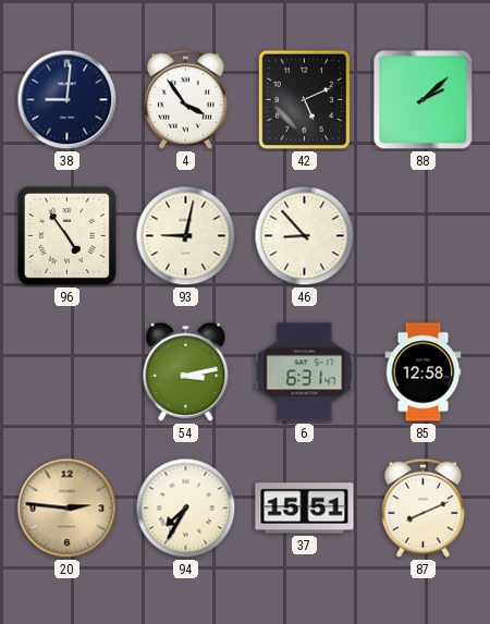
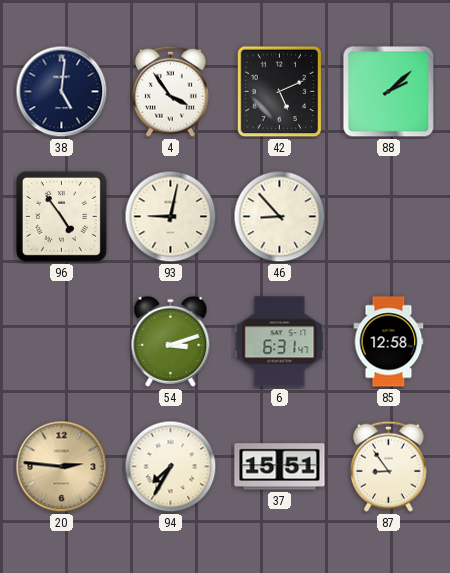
38: 9:01 -> 5:01
54: 3:13 -> 3:12
87: 8:11 -> 8:54
